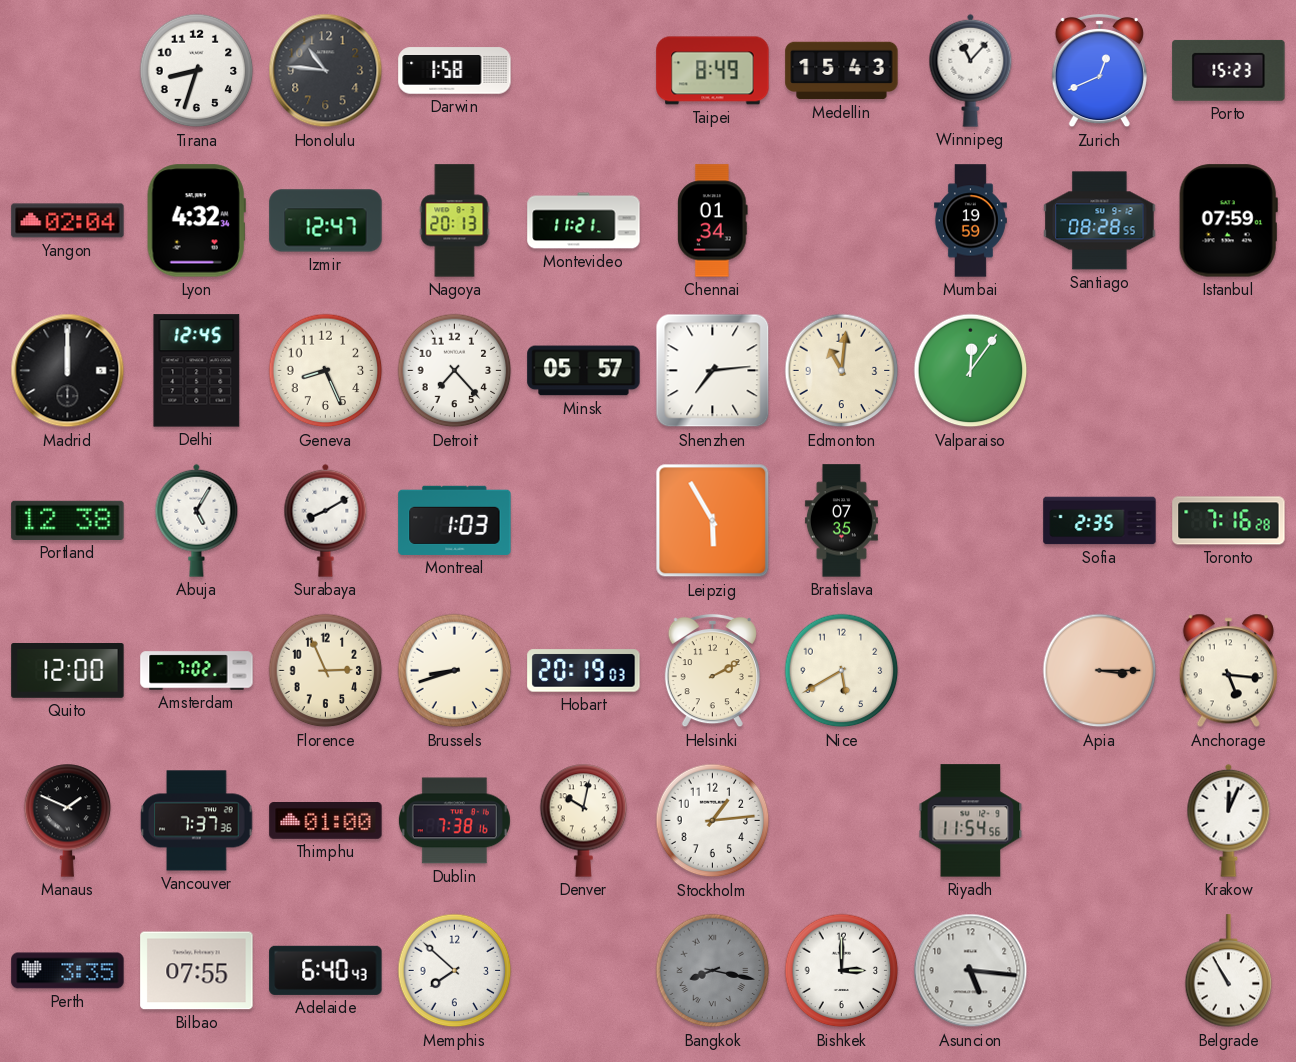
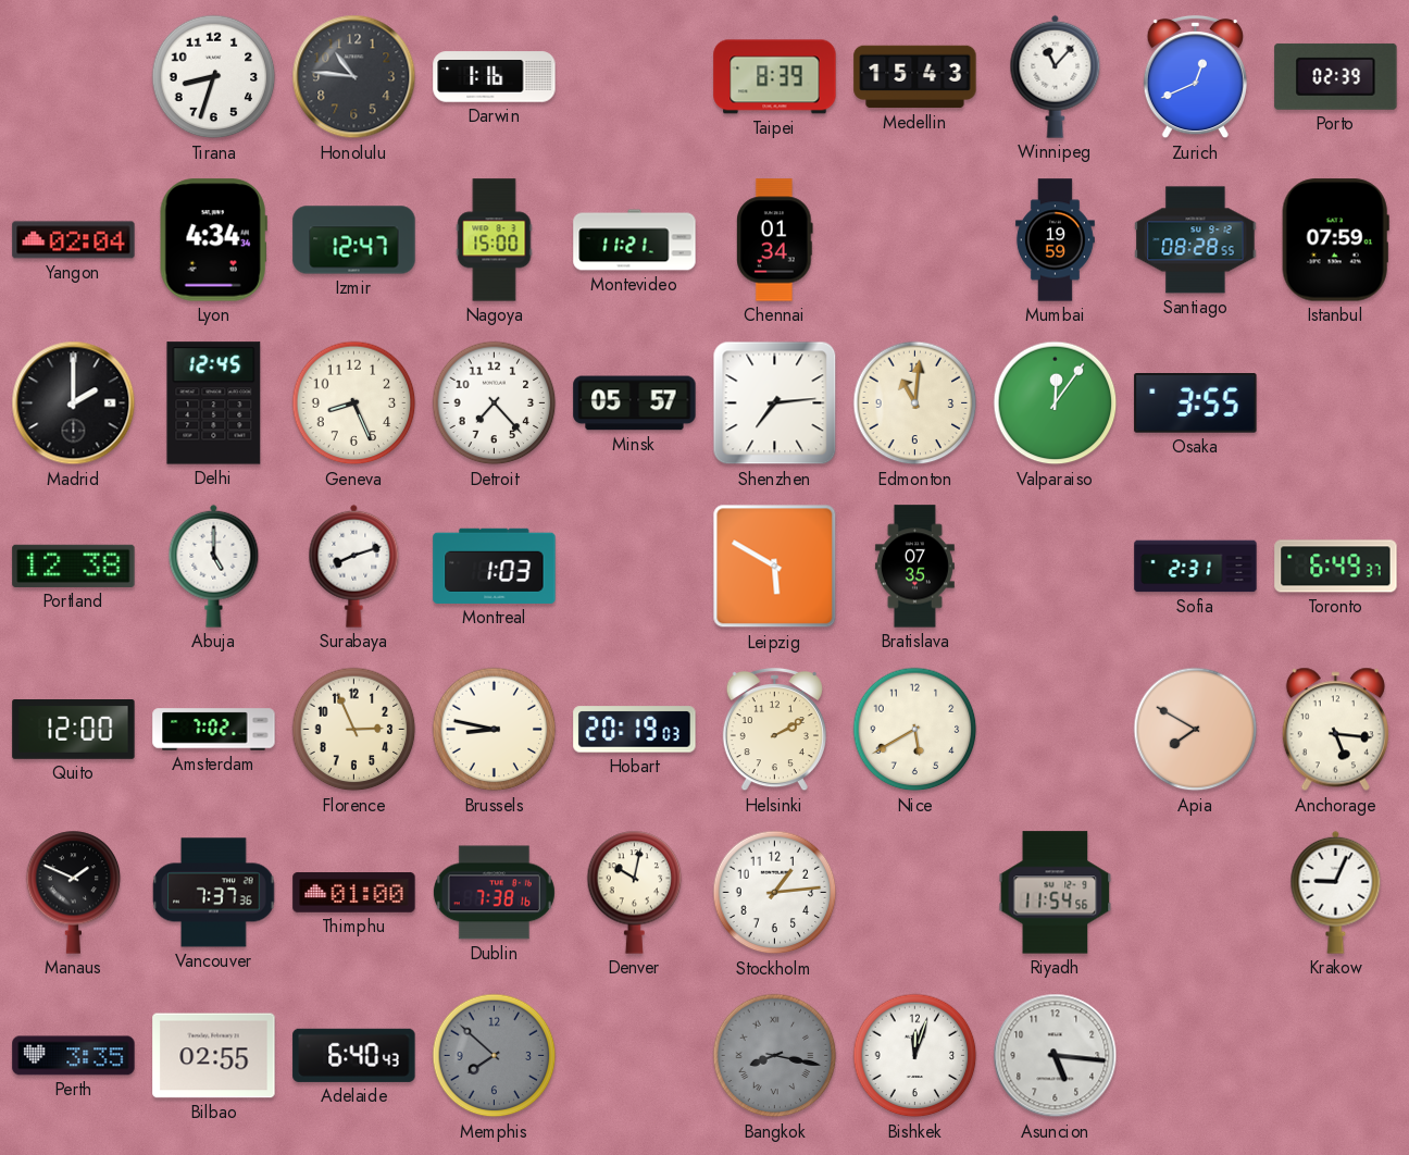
Darwin: 1:58 -> 1:16
Taipei: 8:49 -> 8:39
Porto: 15:23 -> 02:39
Lyon: 4:32 -> 4:34
Nagoya: 20:13 -> 15:00
Madrid: 12:00 -> 2:00
Osaka: none -> 3:55
Abuja: 5:05 -> 5:00
Surabaya: 8:10 -> 8:12
Leipzig: 5:55 -> 5:50
Sofia: 2:35 -> 2:31
Toronto: 7:16 -> 6:49
Brussels: 8:42 -> 8:47
Apia: 3:15 -> 7:50
Krakow: 12:04 -> 9:04
Bilbao: 07:55 -> 02:55
Memphis dial: white -> grey
Bishkek: 3:00 -> 12:03
Belgrade: 10:55 -> none
